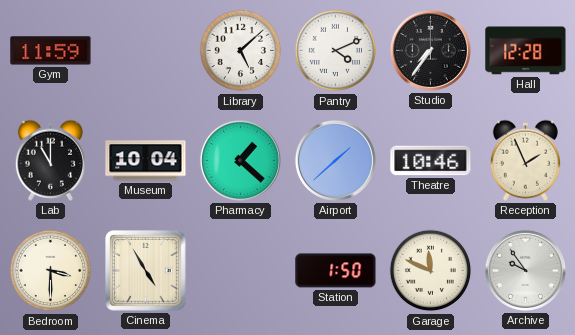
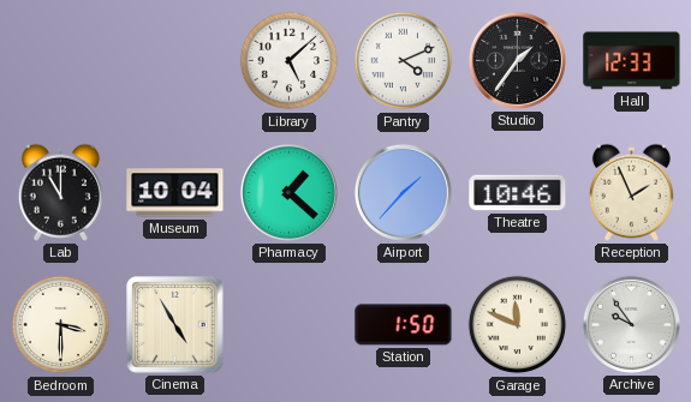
Gym: 11:59 -> none
Studio: 7:36 -> 1:36
Hall: 12:28 -> 12:33
Airport: 1:38 -> 1:37
